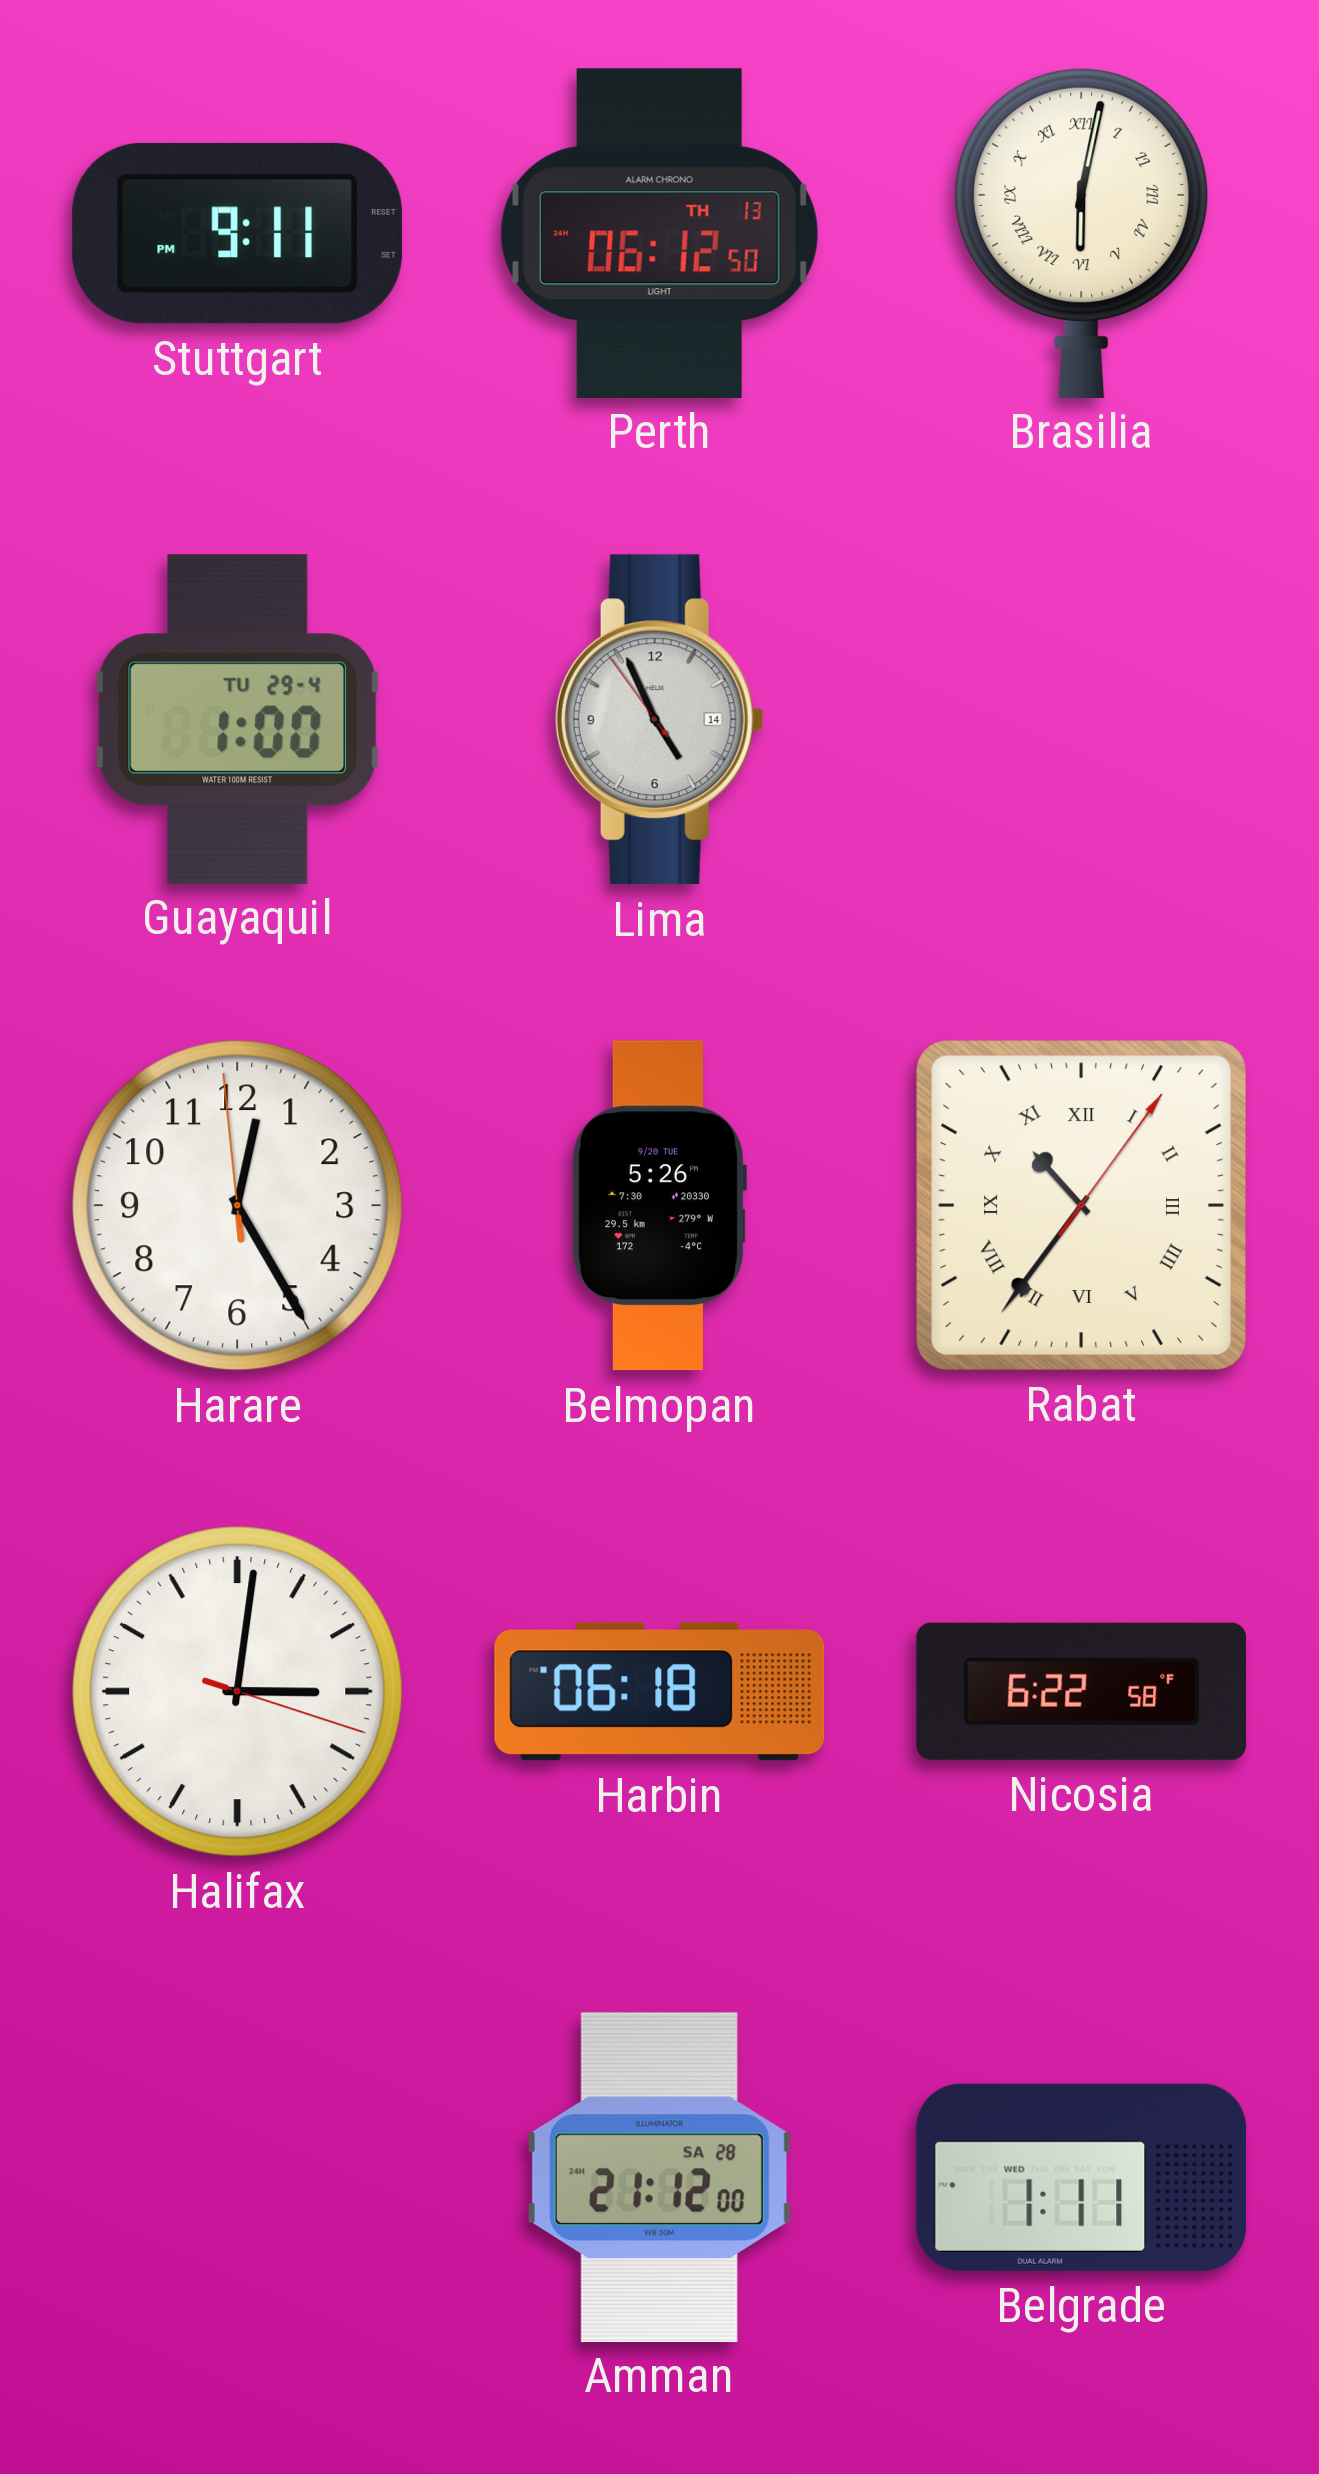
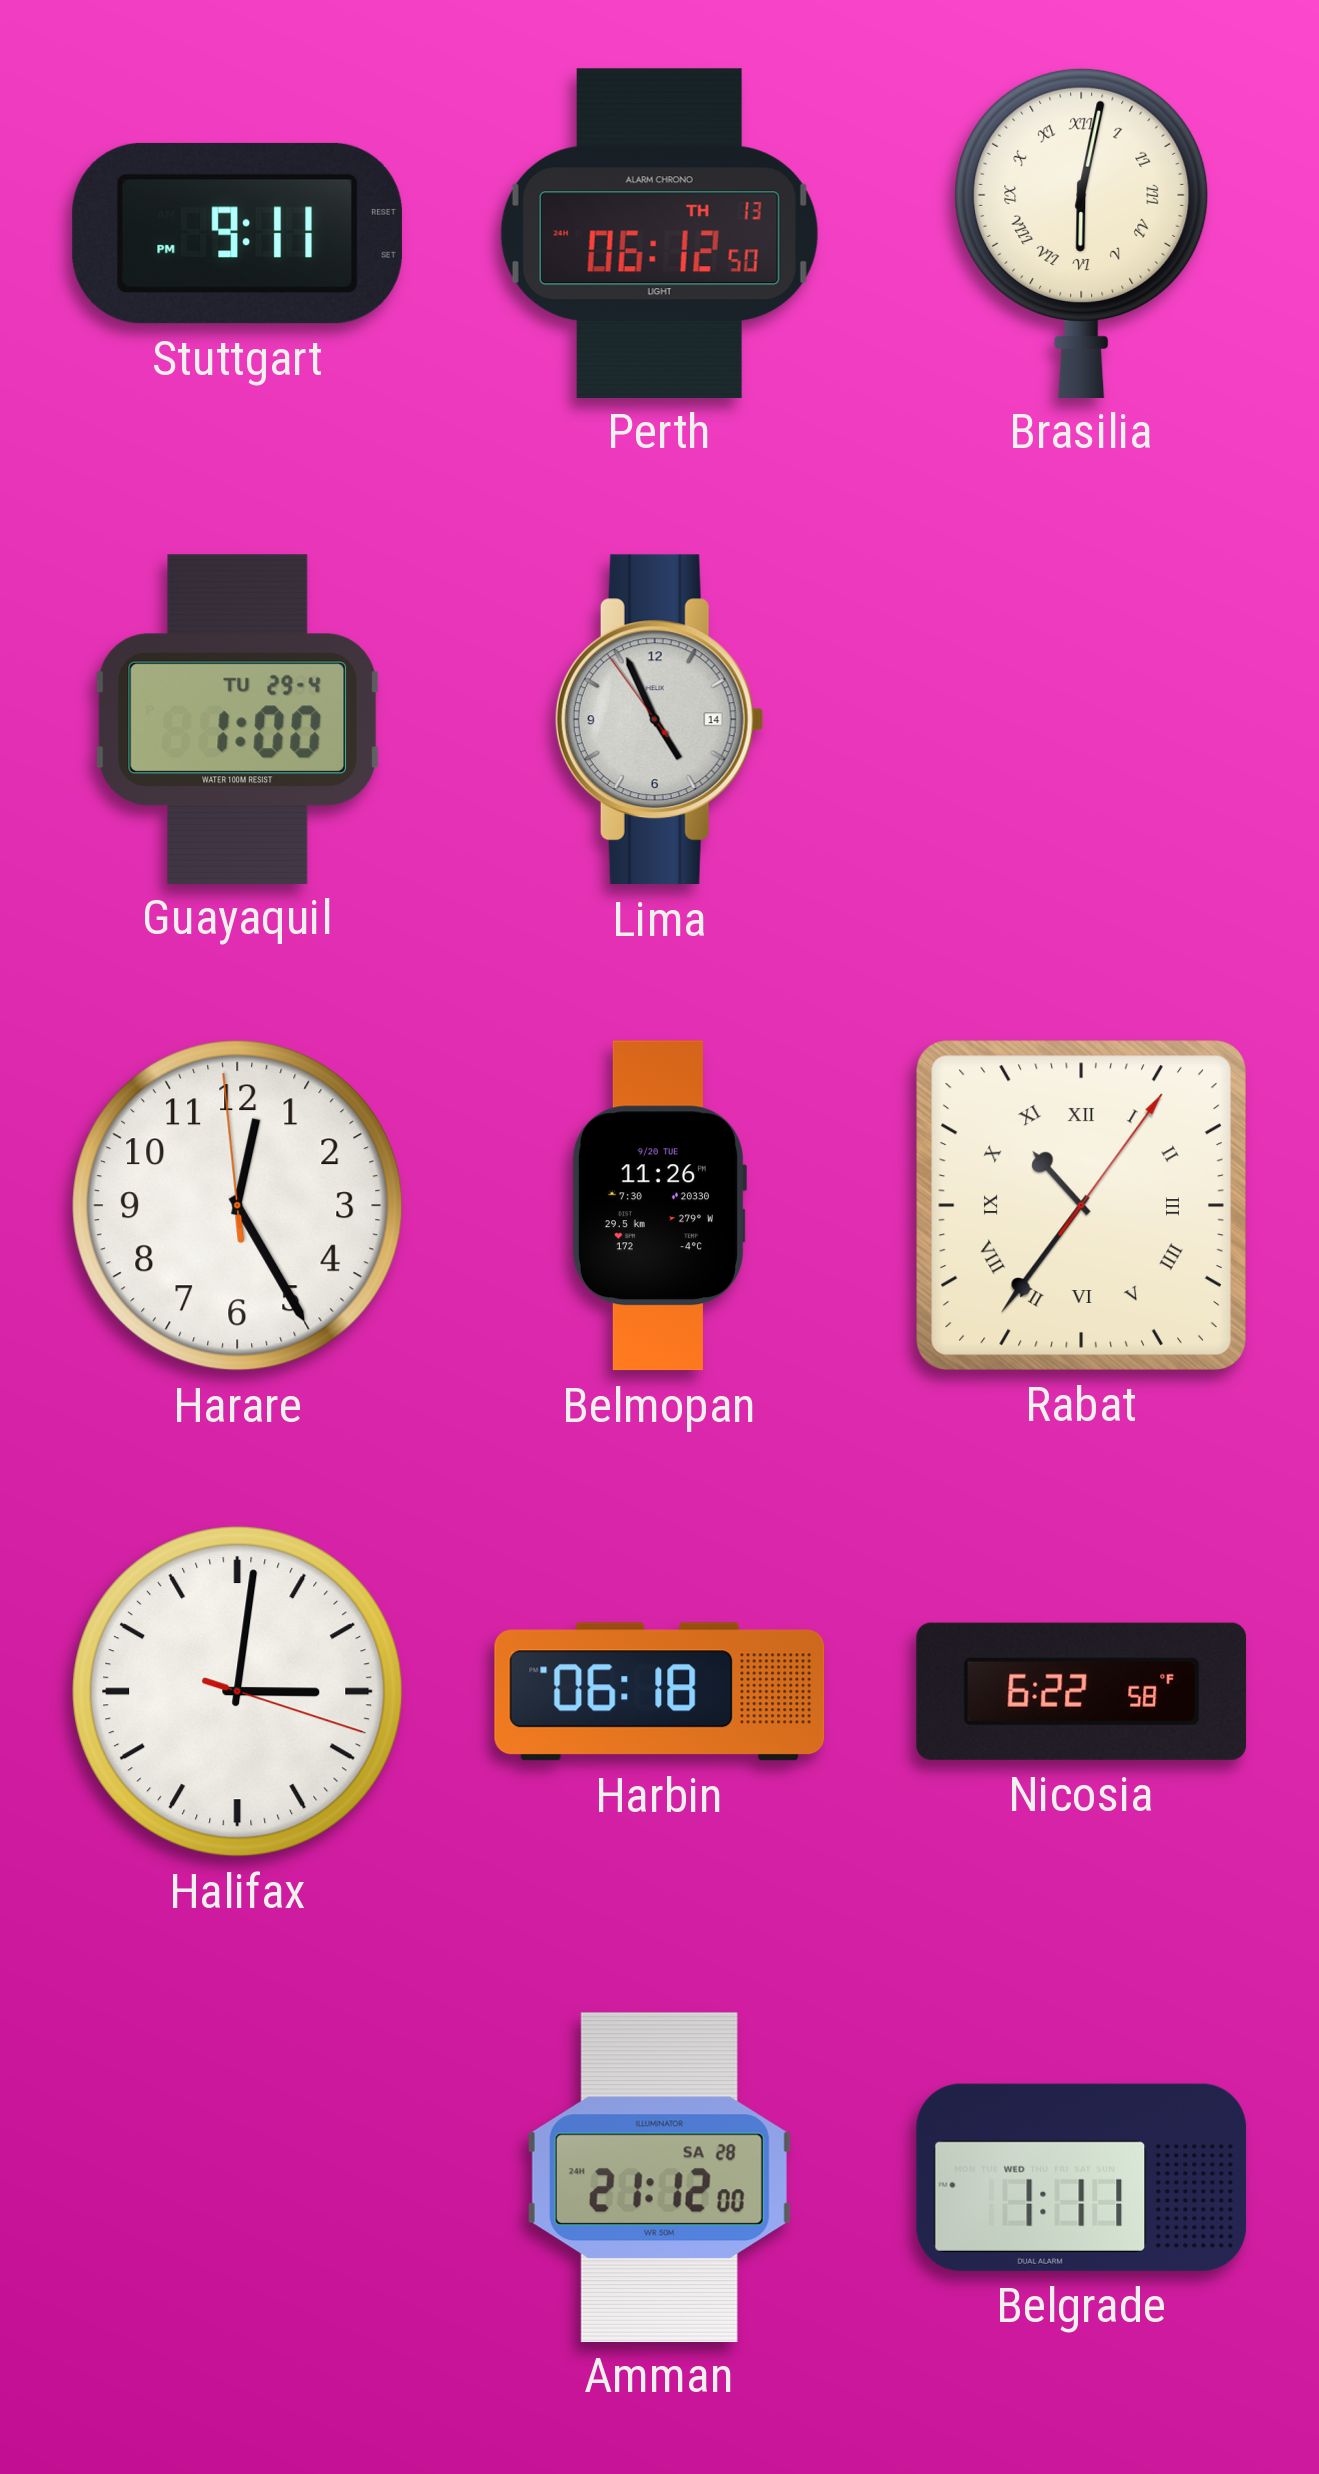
Belmopan: 5:26 -> 11:26
